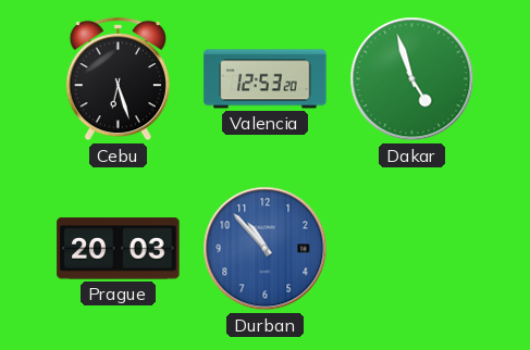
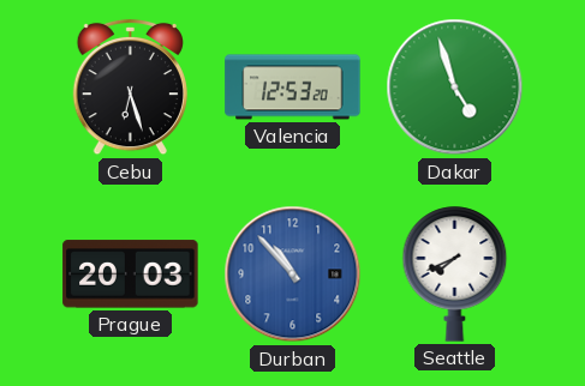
Seattle: none -> 7:41
